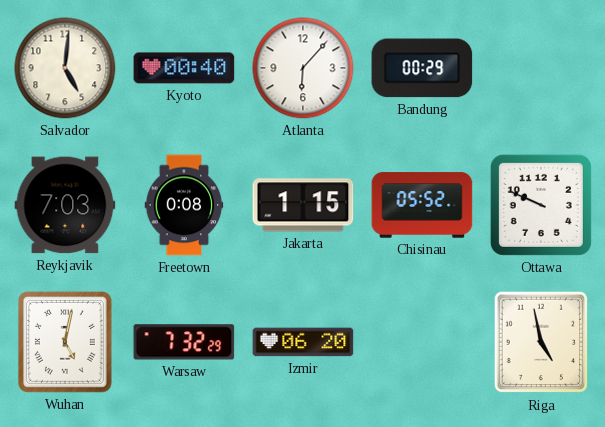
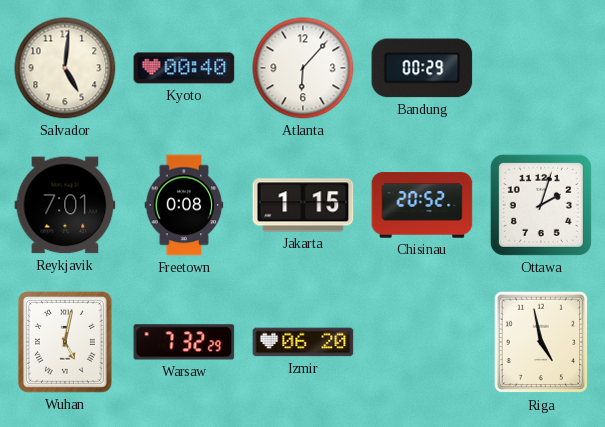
Reykjavik: 7:03 -> 7:01
Chisinau: 05:52 -> 20:52
Ottawa: 9:49 -> 2:03
